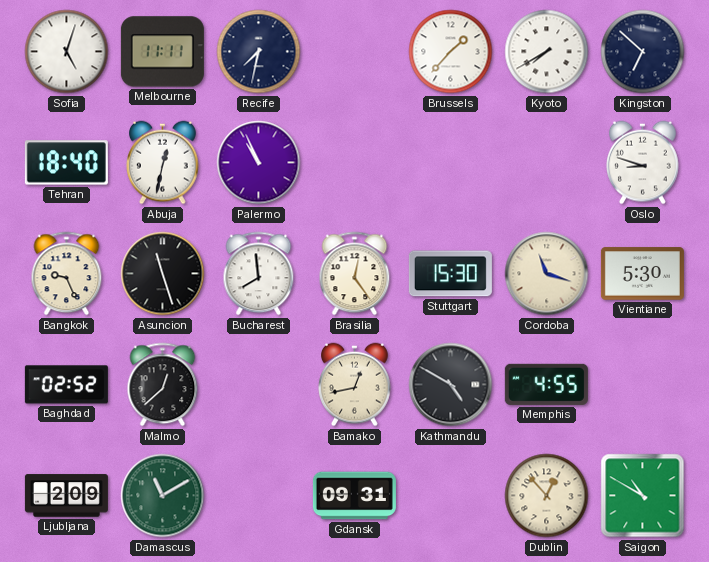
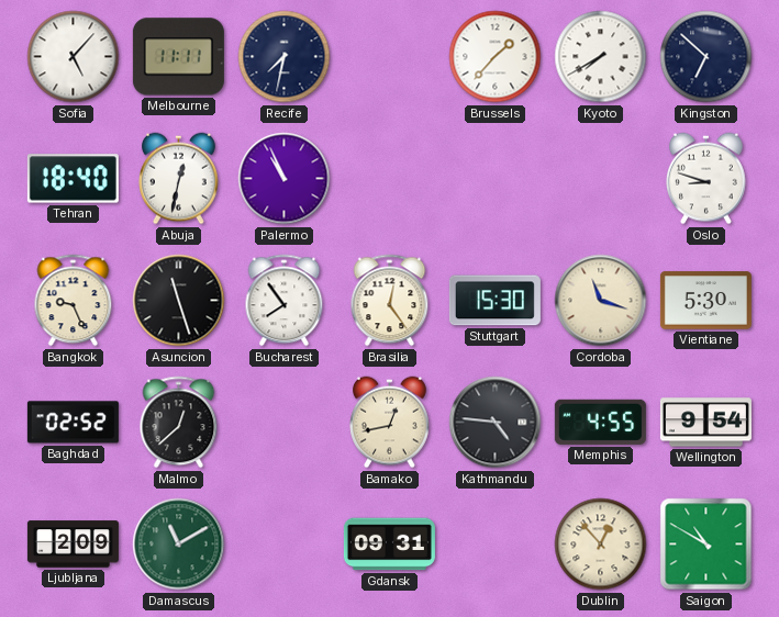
Sofia: 5:03 -> 5:07
Bucharest: 7:59 -> 7:54
Kathmandu: 4:50 -> 4:46
Wellington: none -> 9:54
